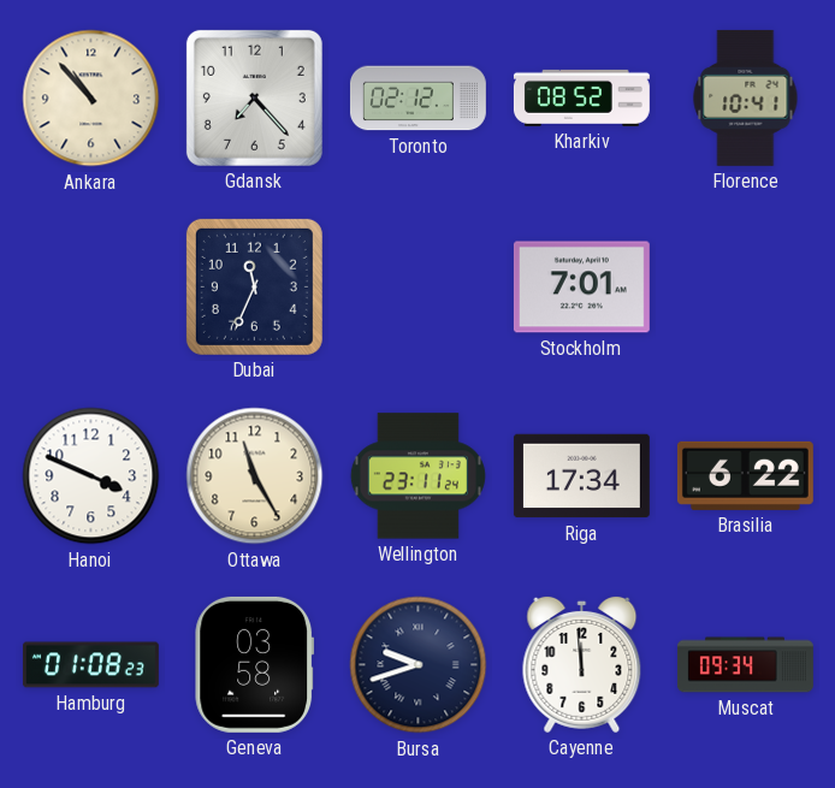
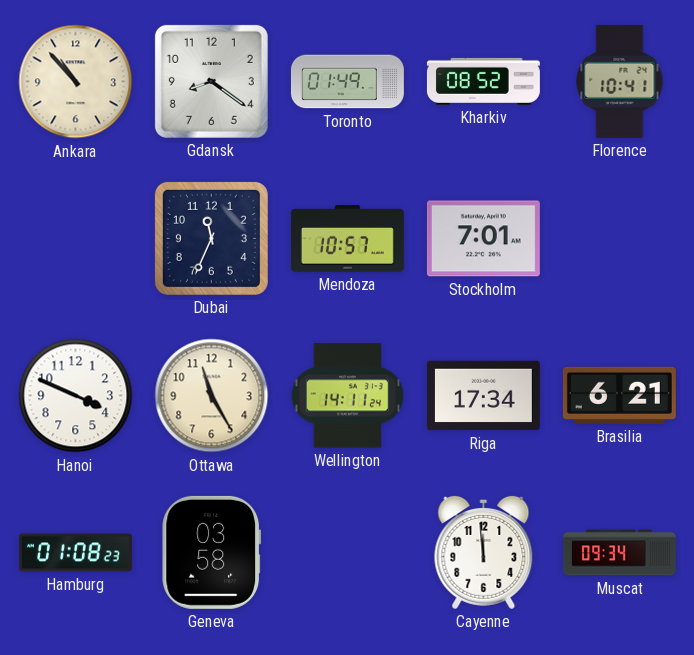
Gdansk: 7:23 -> 8:21
Toronto: 02:12 -> 01:49
Mendoza: none -> 10:57
Wellington: 23:11 -> 14:11
Brasilia: 6:22 -> 6:21
Bursa: 9:42 -> none
